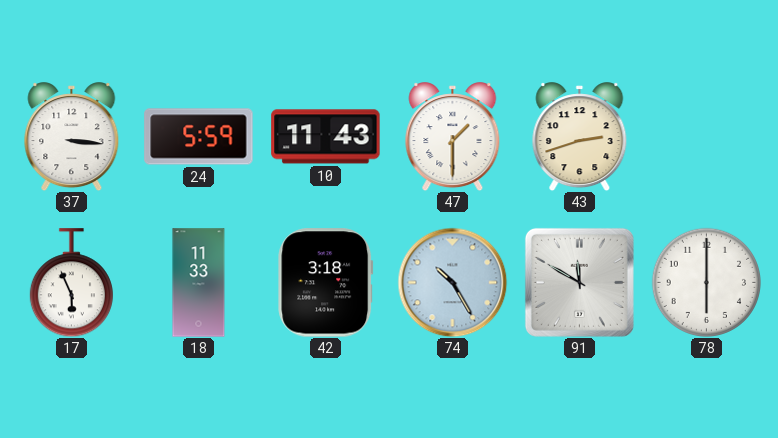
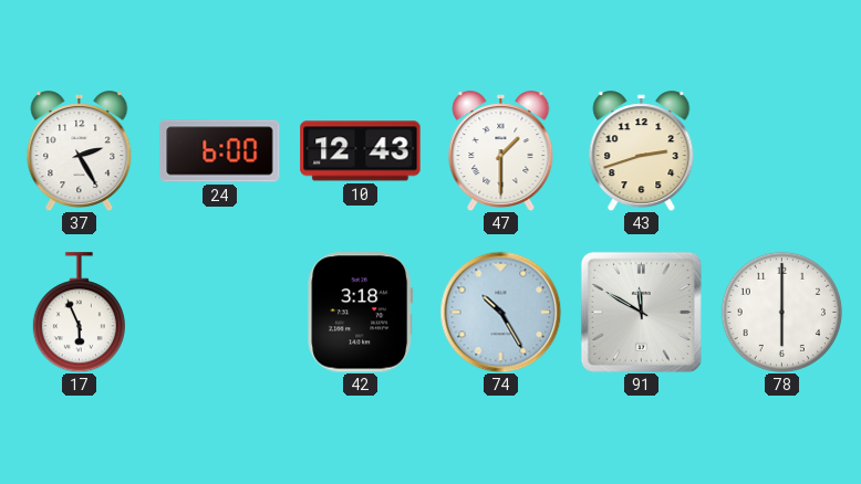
37: 3:16 -> 2:25
24: 5:59 -> 6:00
10: 11:43 -> 12:43
18: 11:33 -> none
